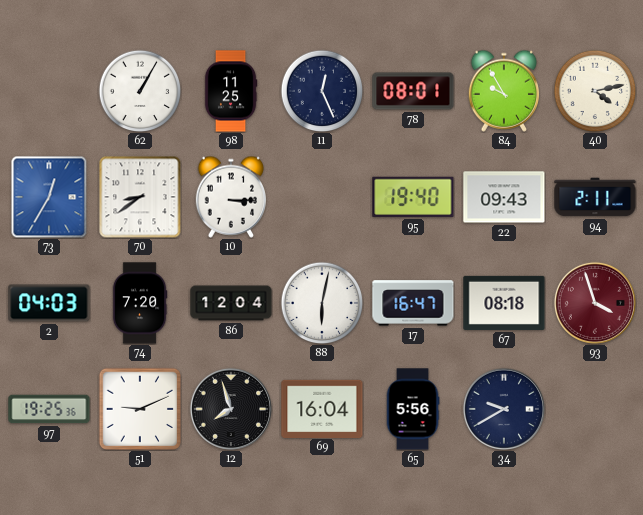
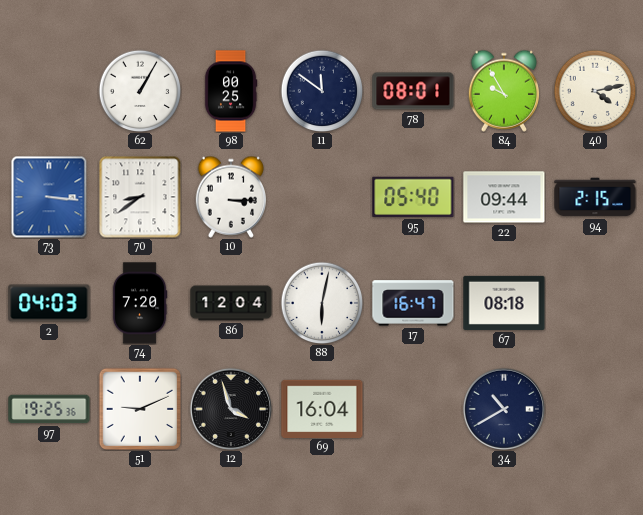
98: 11:25 -> 00:25
11: 12:26 -> 11:51
73: 12:35 -> 3:16
95: 19:40 -> 05:40
22: 09:43 -> 09:44
94: 2:11 -> 2:15
93: 3:57 -> none
12: 7:57 -> 3:57
65: 5:56 -> none
34: 9:40 -> 10:40
